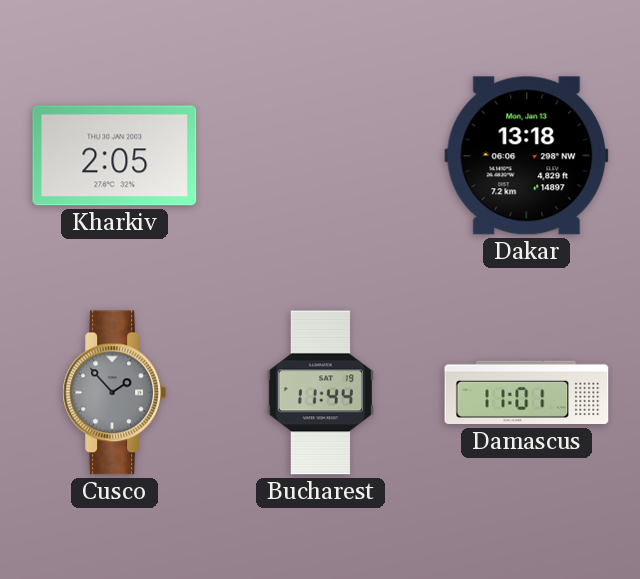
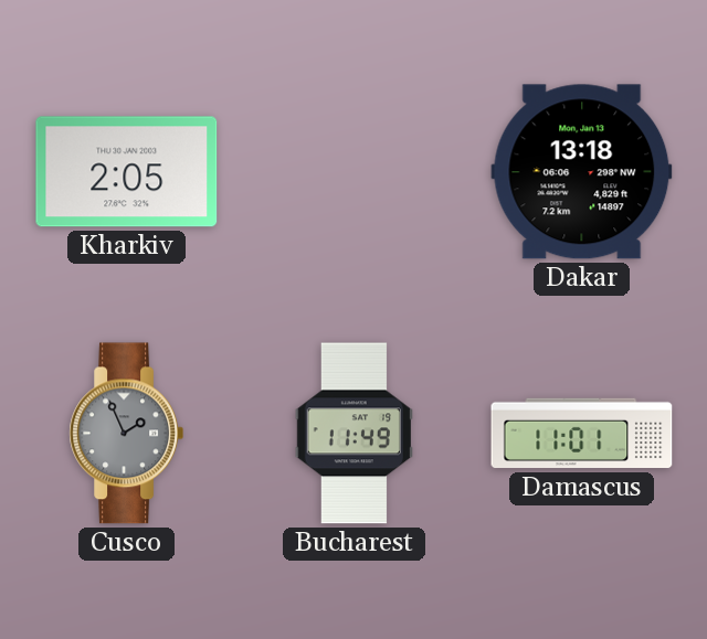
Cusco: 1:53 -> 1:56
Bucharest: 11:44 -> 11:49
